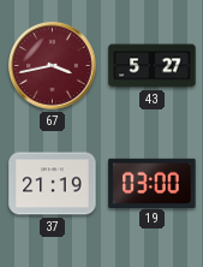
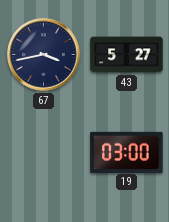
67 dial: burgundy -> navy
37: 21:19 -> none
